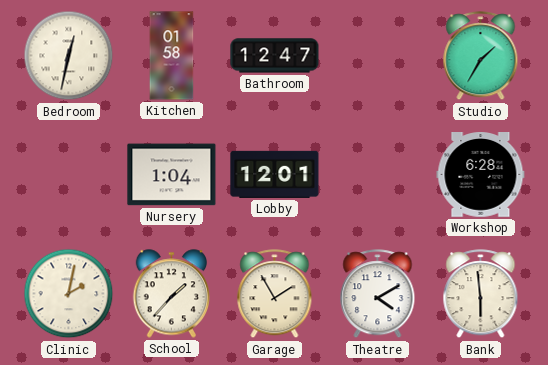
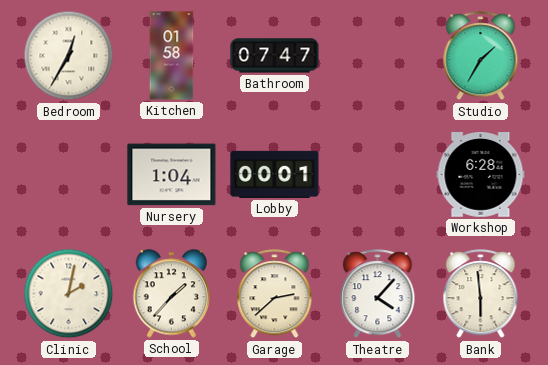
Bedroom: 12:32 -> 12:35
Bathroom: 12:47 -> 07:47
Lobby: 12:01 -> 00:01
Garage: 1:55 -> 2:38
Theatre: 4:10 -> 4:07
